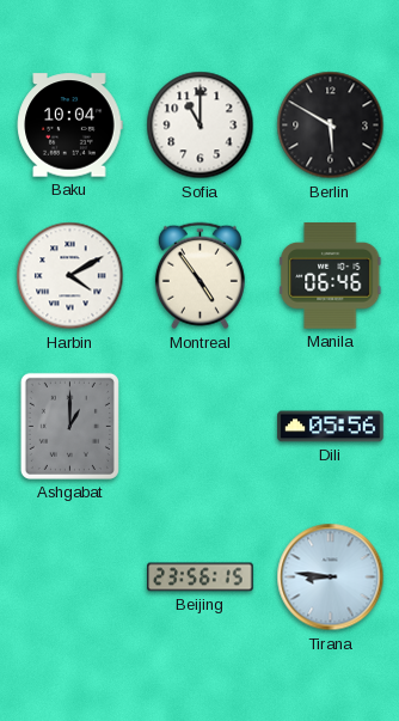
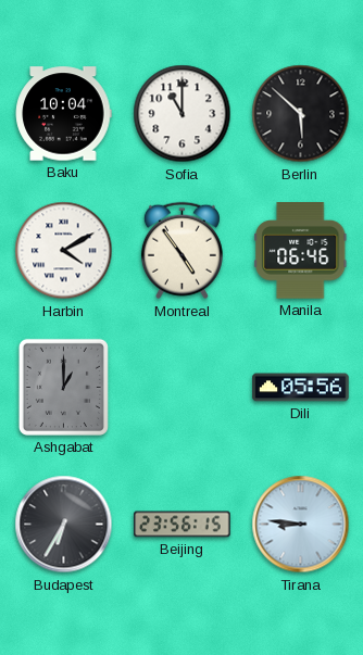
Berlin: 5:50 -> 5:52
Budapest: none -> 6:35
